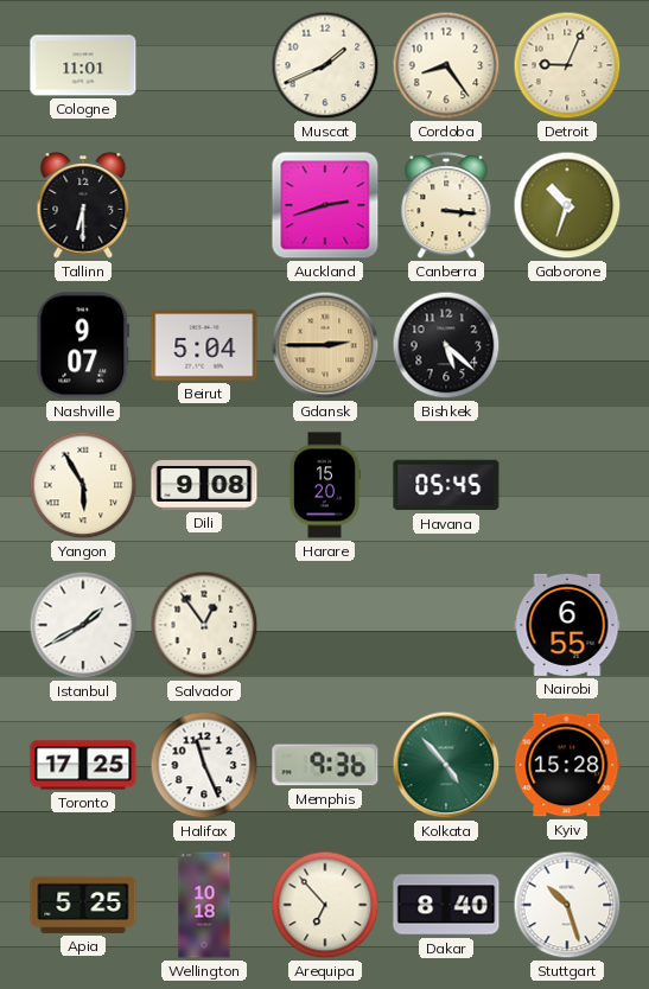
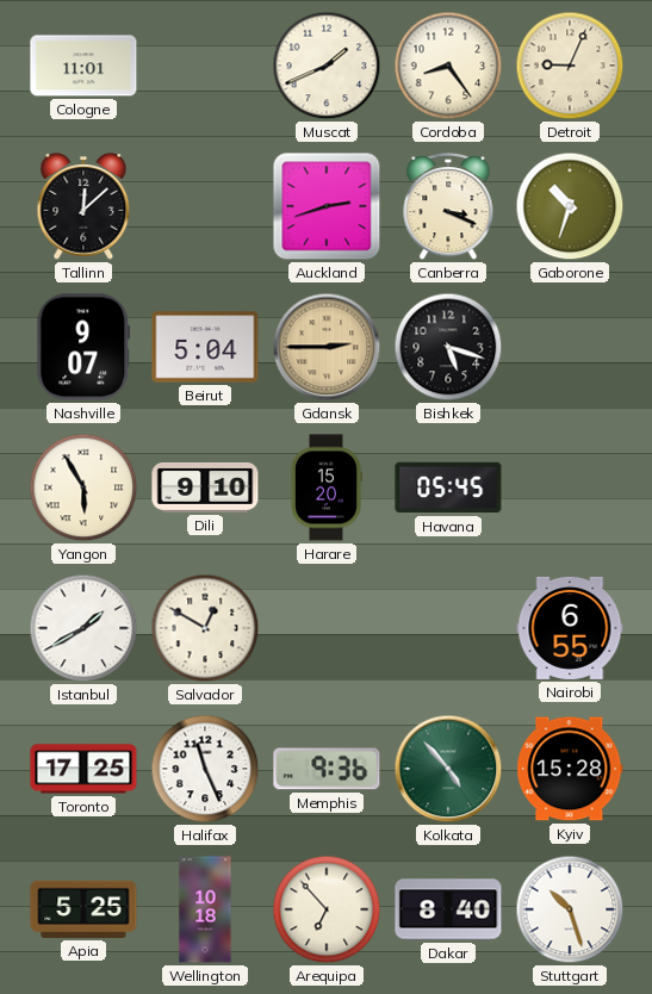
Tallinn: 6:30 -> 12:08
Canberra: 3:16 -> 3:19
Bishkek: 5:22 -> 5:18
Dili: 9:08 -> 9:10
Salvador: 12:54 -> 12:50
